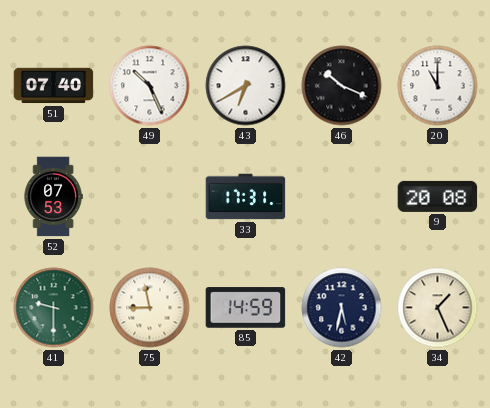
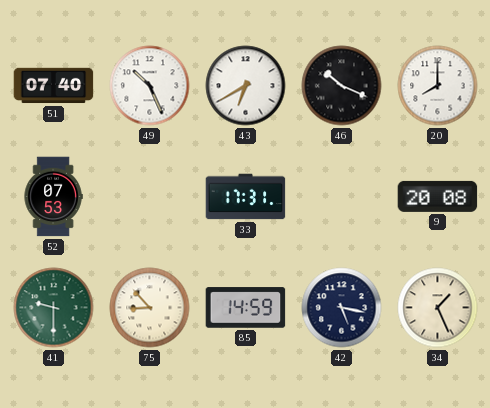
20: 11:00 -> 8:00
75: 8:58 -> 8:53
42: 5:32 -> 5:17
